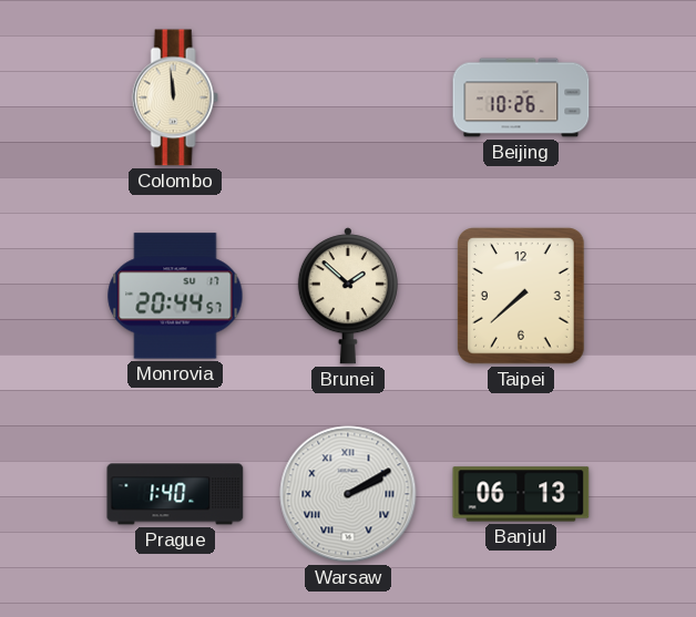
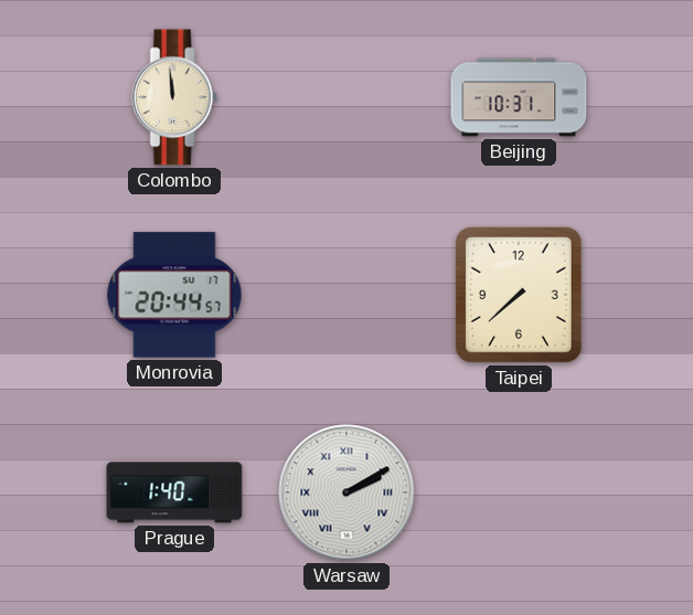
Beijing: 10:26 -> 10:31
Brunei: 1:52 -> none
Banjul: 06:13 -> none
